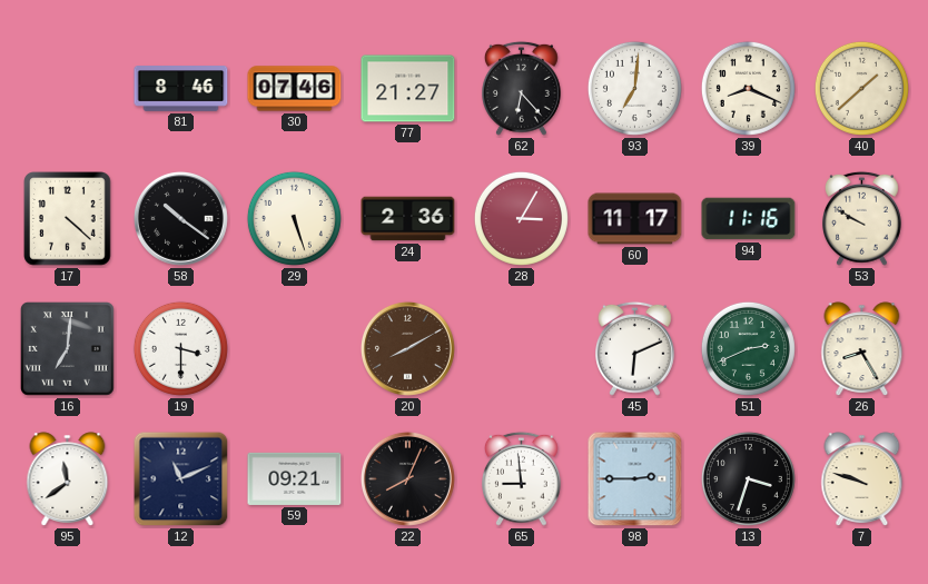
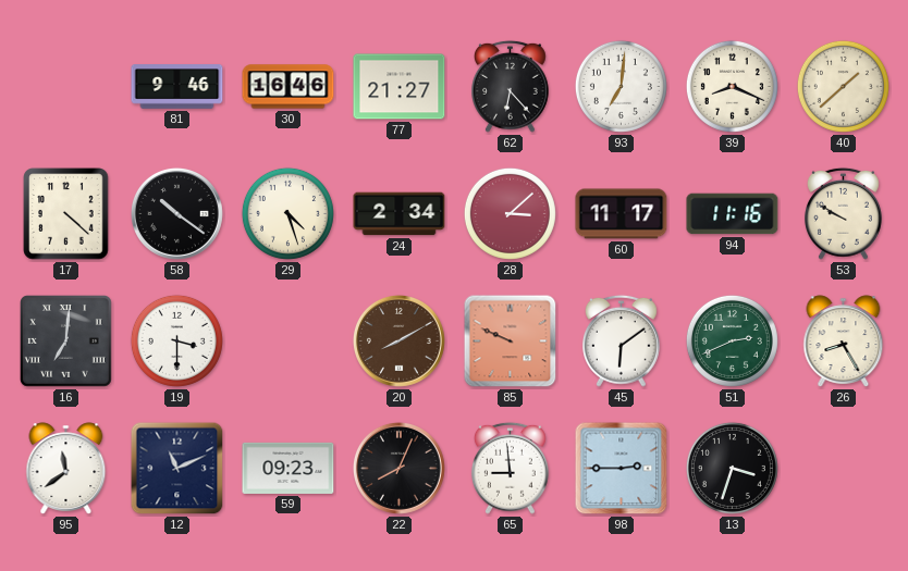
81: 8:46 -> 9:46
30: 07:46 -> 16:46
29: 5:27 -> 4:27
24: 2:36 -> 2:34
28: 3:05 -> 3:08
85: none -> 9:49
45: 6:11 -> 6:09
59: 09:21 -> 09:23
7: 9:48 -> none
